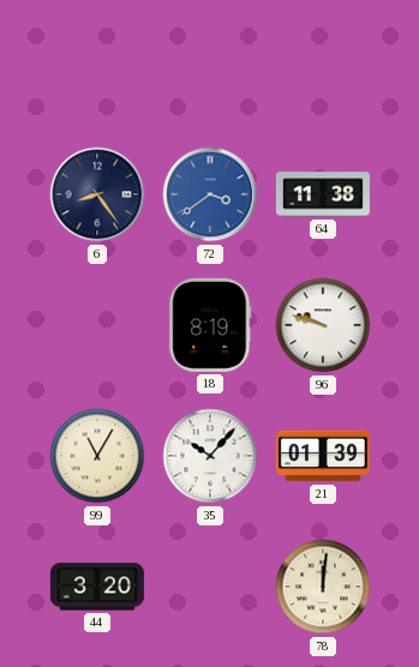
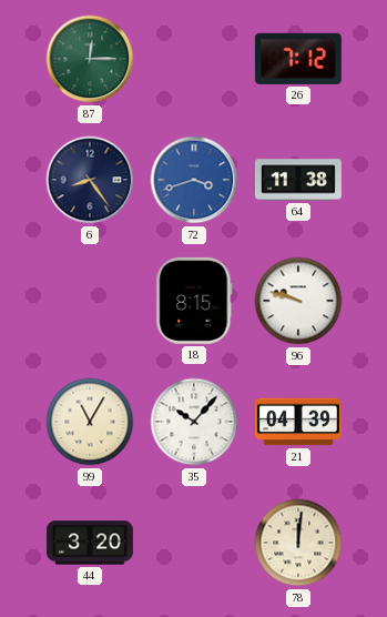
87: none -> 12:15
26: none -> 7:12
72: 3:39 -> 3:42
18: 8:19 -> 8:15
21: 01:39 -> 04:39
